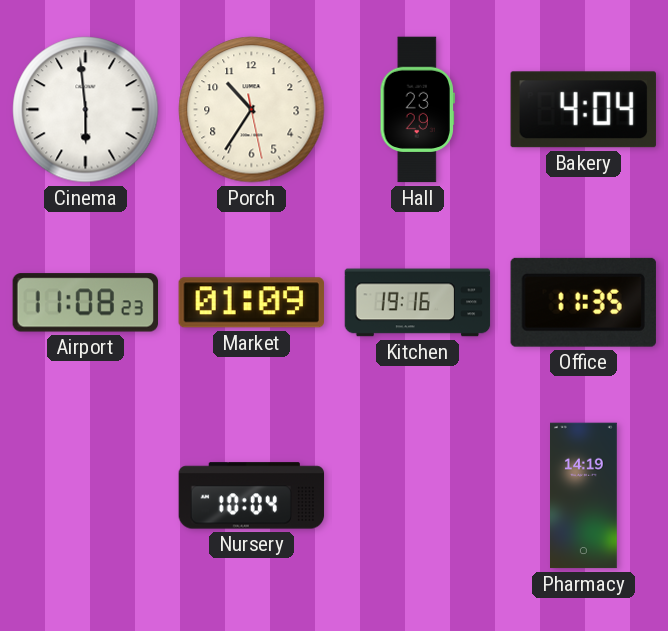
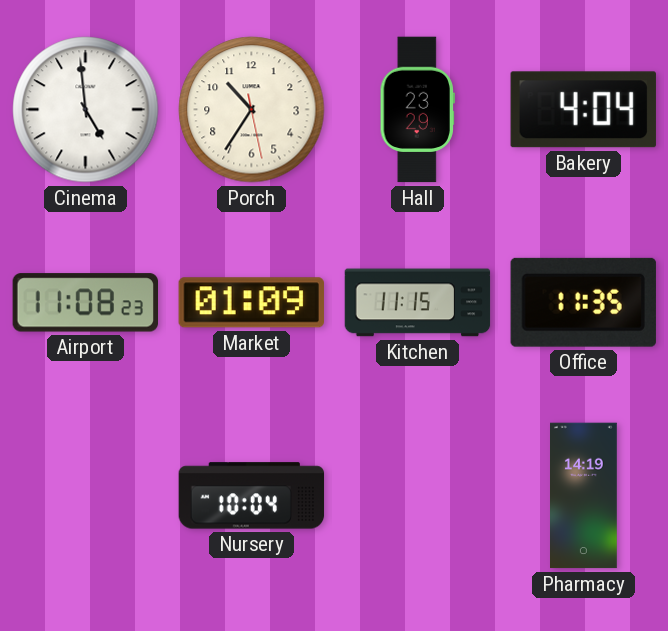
Cinema: 5:59 -> 4:59
Kitchen: 19:16 -> 11:15
